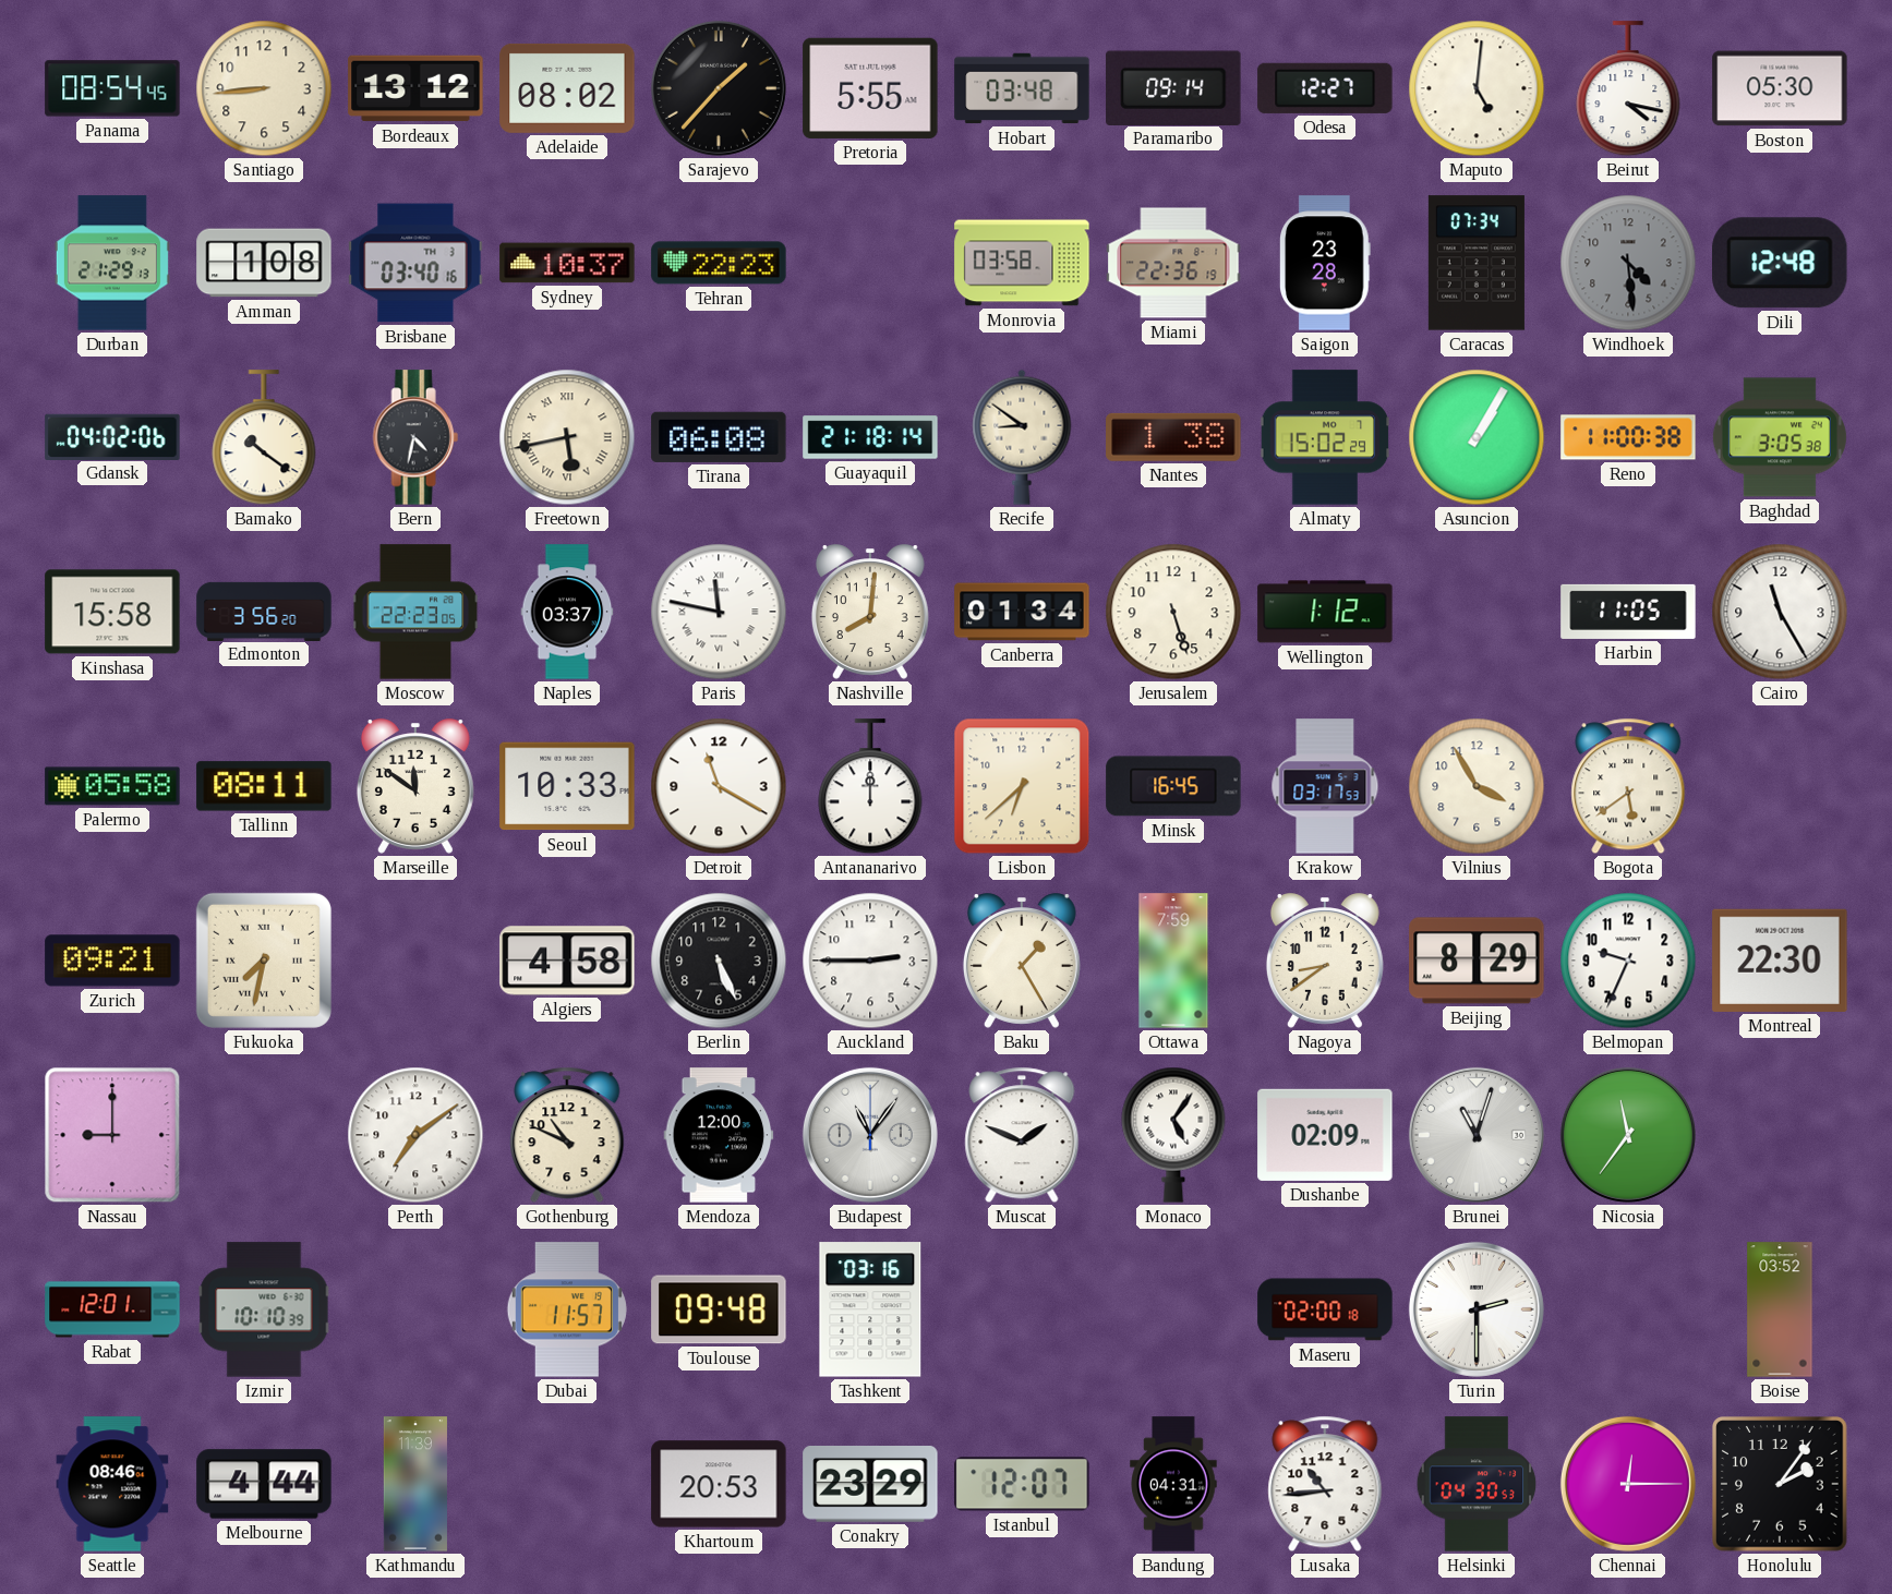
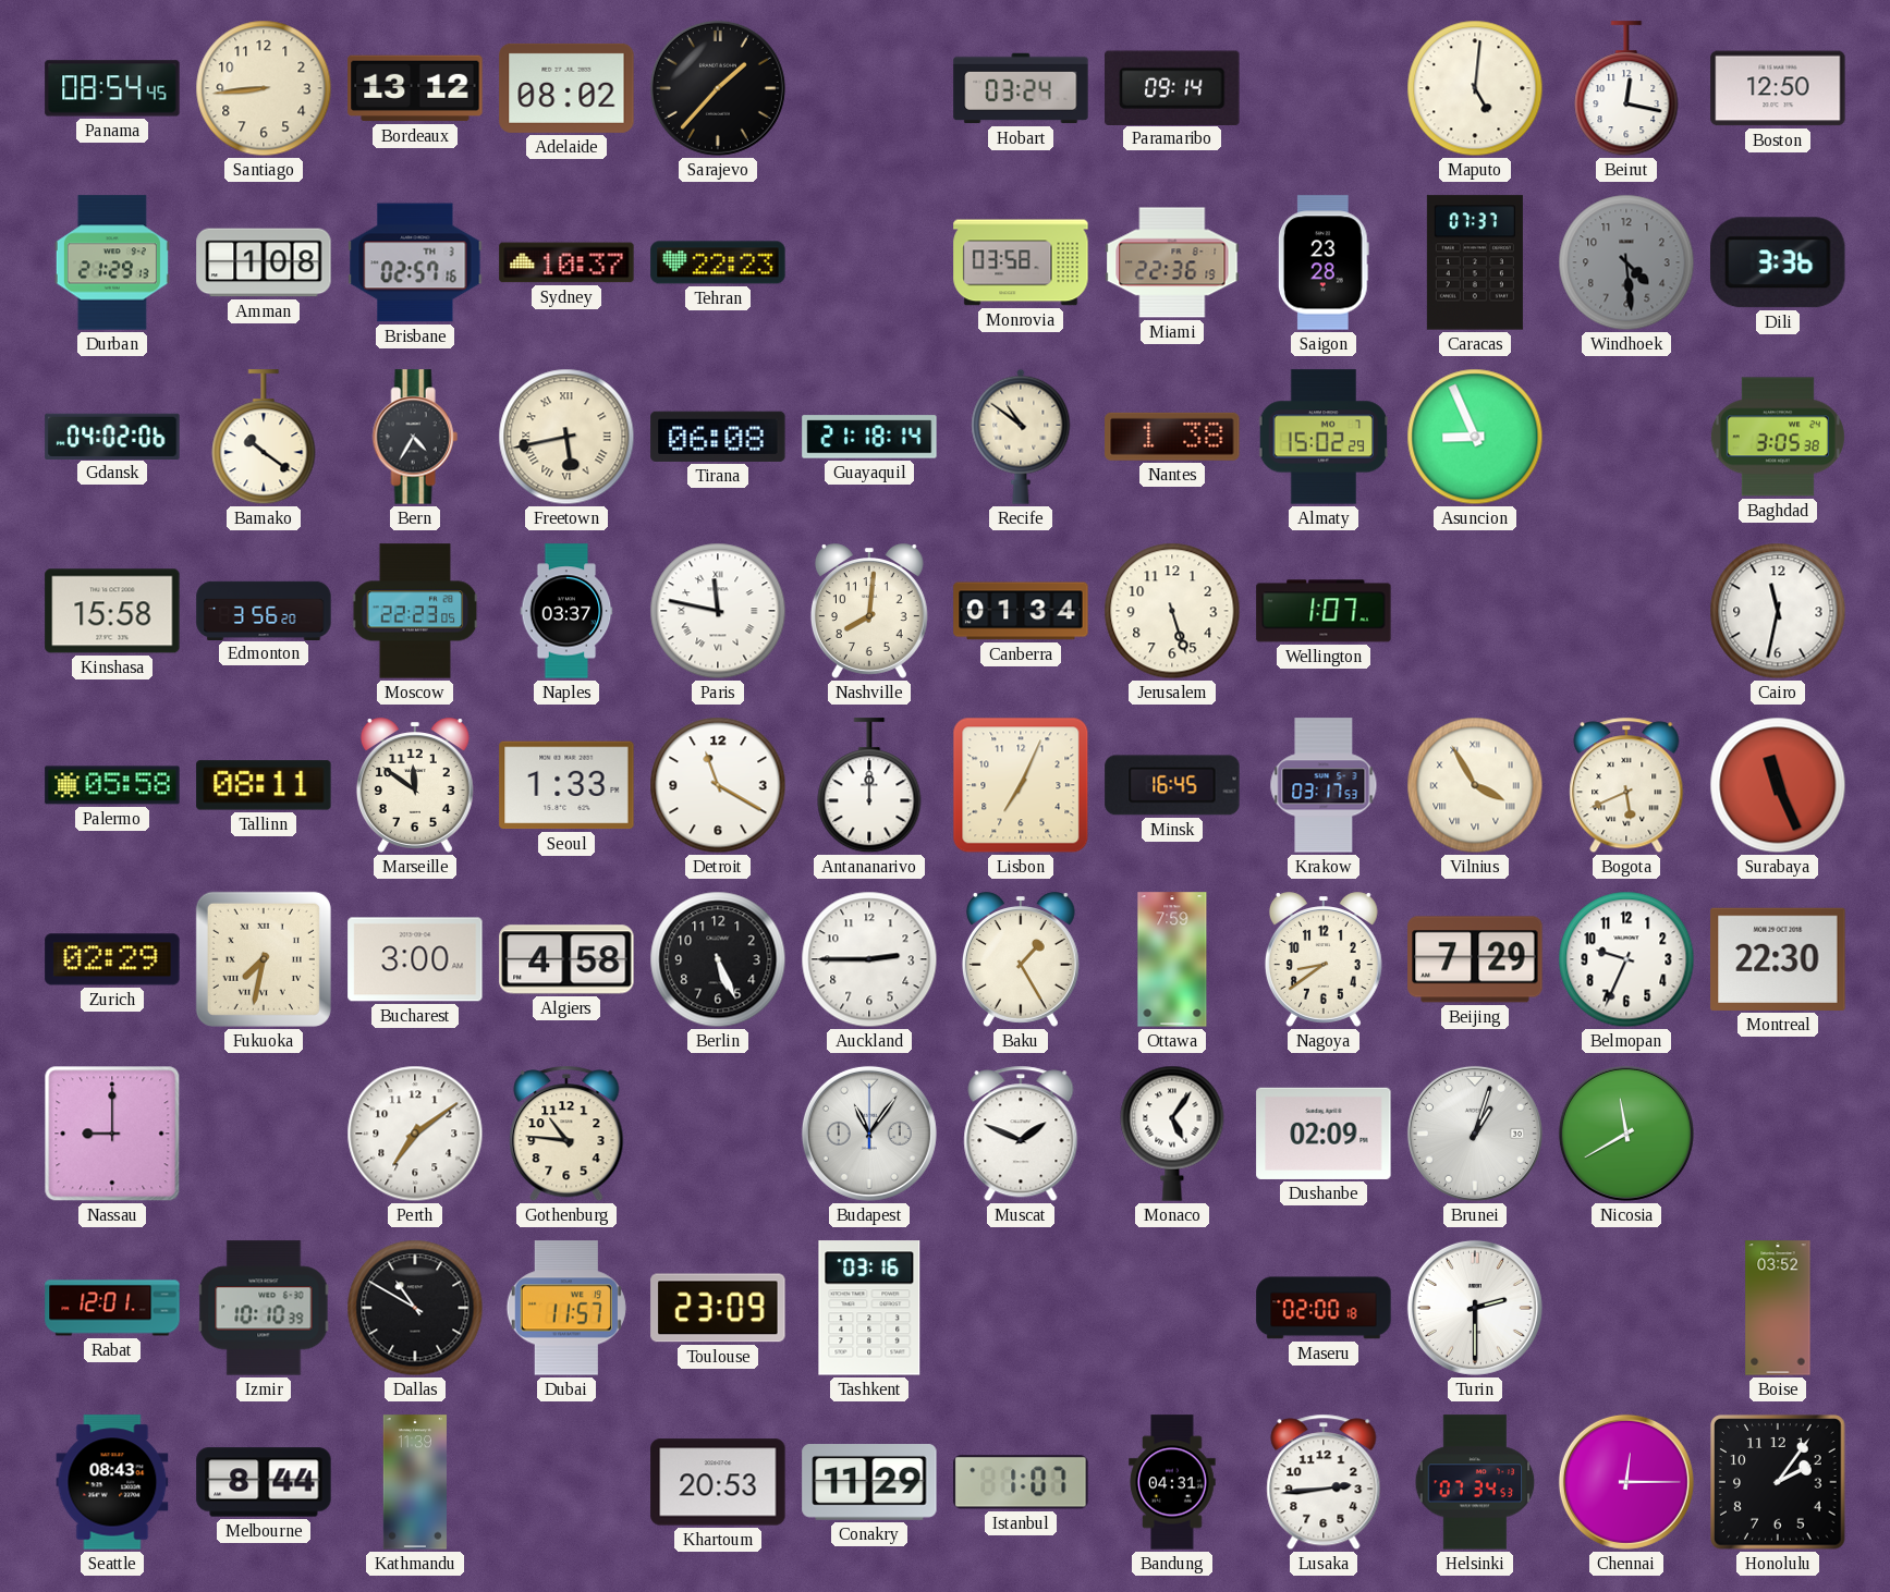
Pretoria: 5:55 -> none
Hobart: 03:48 -> 03:24
Odesa: 12:27 -> none
Beirut: 4:17 -> 12:17
Boston: 05:30 -> 12:50
Brisbane: 03:40 -> 02:57
Caracas: 07:34 -> 07:37
Dili: 12:48 -> 3:36
Bern: 4:32 -> 4:35
Recife: 8:51 -> 10:51
Asuncion: 1:05 -> 8:56
Reno: 11:00 -> none
Wellington: 1:12 -> 1:07
Harbin: 11:05 -> none
Cairo: 11:25 -> 11:32
Seoul: 10:33 -> 1:33
Lisbon: 6:38 -> 7:04
Vilnius numerals: Arabic -> Roman
Bogota: 5:39 -> 5:41
Surabaya: none -> 11:26
Zurich: 09:21 -> 02:29
Bucharest: none -> 3:00
Beijing: 8:29 -> 7:29
Gothenburg: 10:49 -> 10:46
Mendoza: 12:00 -> none
Brunei: 11:03 -> 1:03
Nicosia: 11:36 -> 11:40
Dallas: none -> 10:50
Toulouse: 09:48 -> 23:09
Seattle: 08:46 -> 08:43
Melbourne: 4:44 -> 8:44
Conakry: 23:29 -> 11:29
Istanbul: 12:07 -> 1:07
Lusaka: 10:44 -> 2:44
Helsinki: 04:30 -> 07:34
